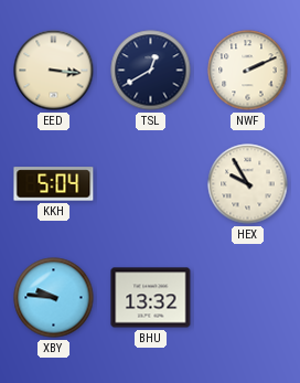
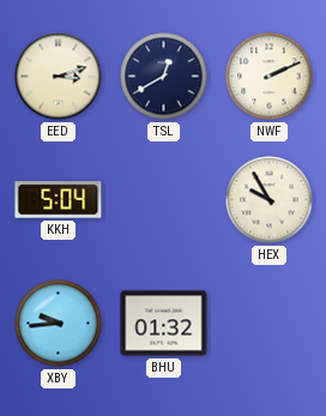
EED: 3:16 -> 3:12
XBY: 9:46 -> 9:44
BHU: 13:32 -> 01:32
